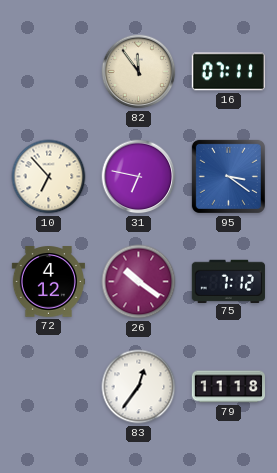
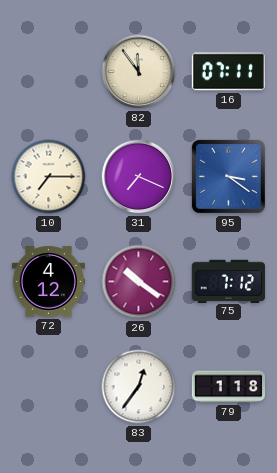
10: 6:53 -> 7:15
31: 6:47 -> 7:19
79: 11:18 -> 1:18
